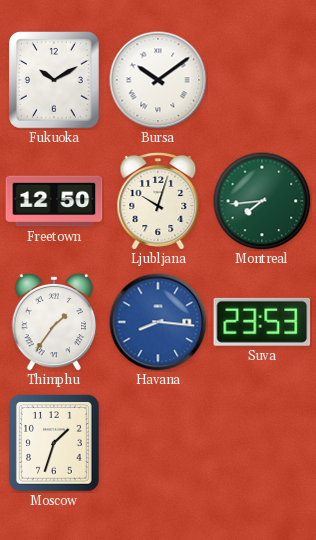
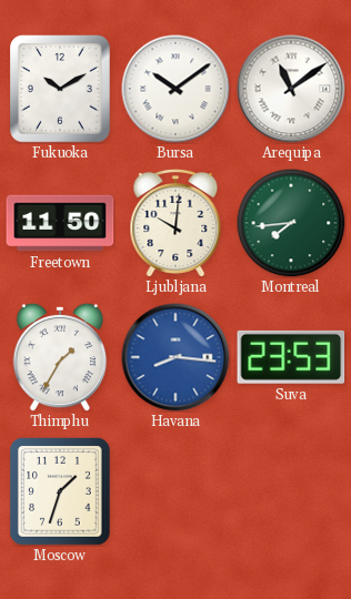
Arequipa: none -> 11:09
Freetown: 12:50 -> 11:50
Ljubljana: 10:03 -> 10:01
Thimphu: 1:36 -> 1:35
